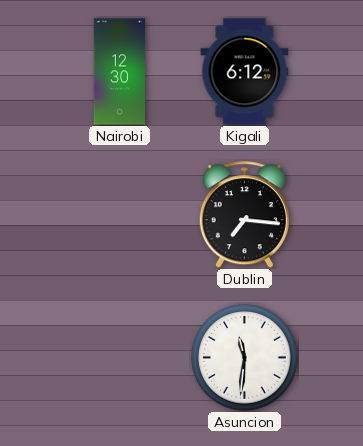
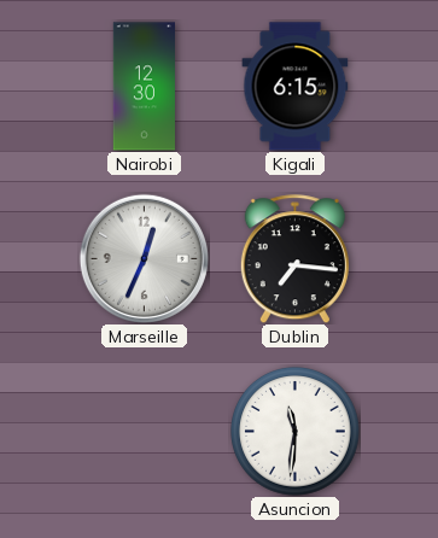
Kigali: 6:12 -> 6:15
Marseille: none -> 12:34
